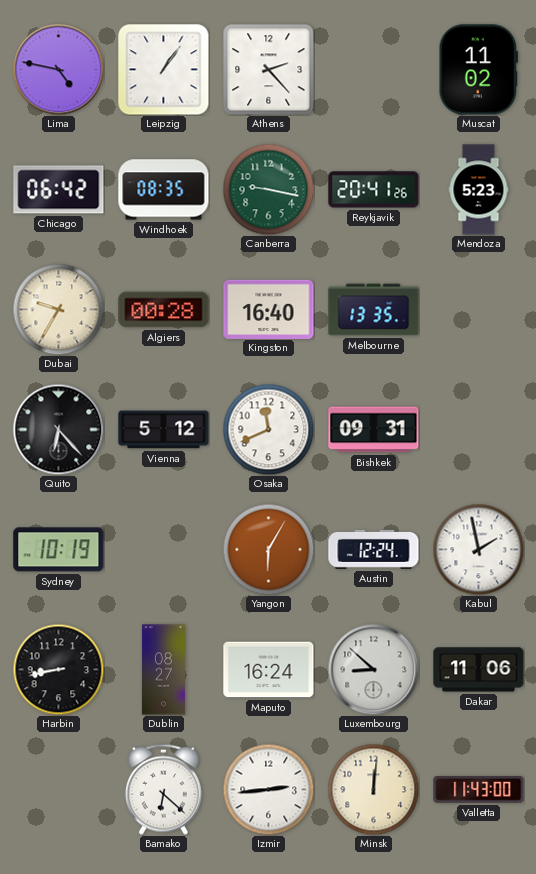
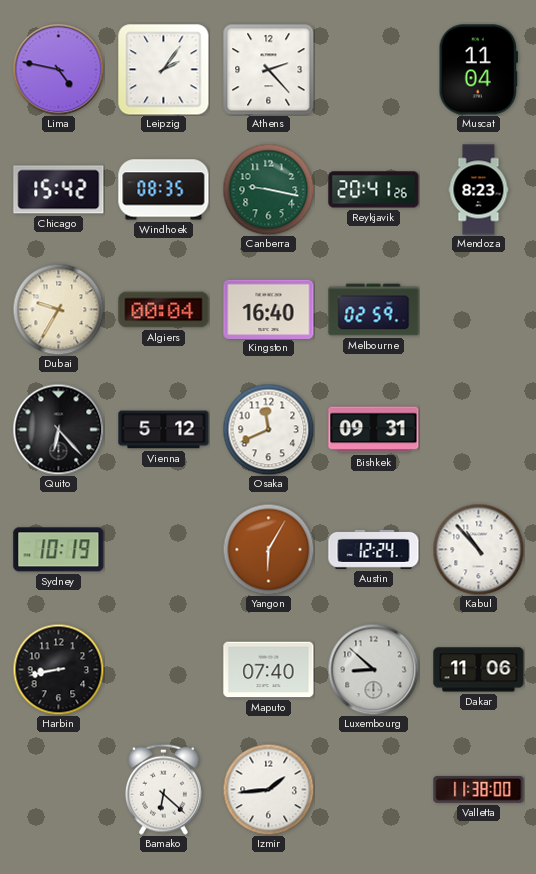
Leipzig: 1:06 -> 2:06
Muscat: 11:02 -> 11:04
Chicago: 06:42 -> 15:42
Mendoza: 5:23 -> 8:23
Algiers: 00:28 -> 00:04
Melbourne: 13:35 -> 02:59
Kabul: 1:58 -> 10:53
Dublin: 08:27 -> none
Maputo: 16:24 -> 07:40
Izmir: 2:44 -> 1:44
Minsk: 12:01 -> none
Valletta: 11:43 -> 11:38
